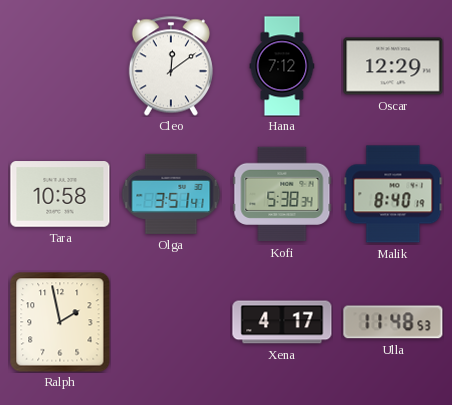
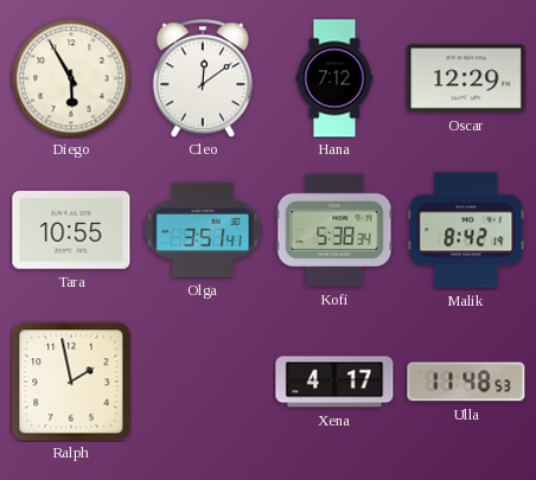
Diego: none -> 5:55
Tara: 10:58 -> 10:55
Malik: 8:40 -> 8:42
